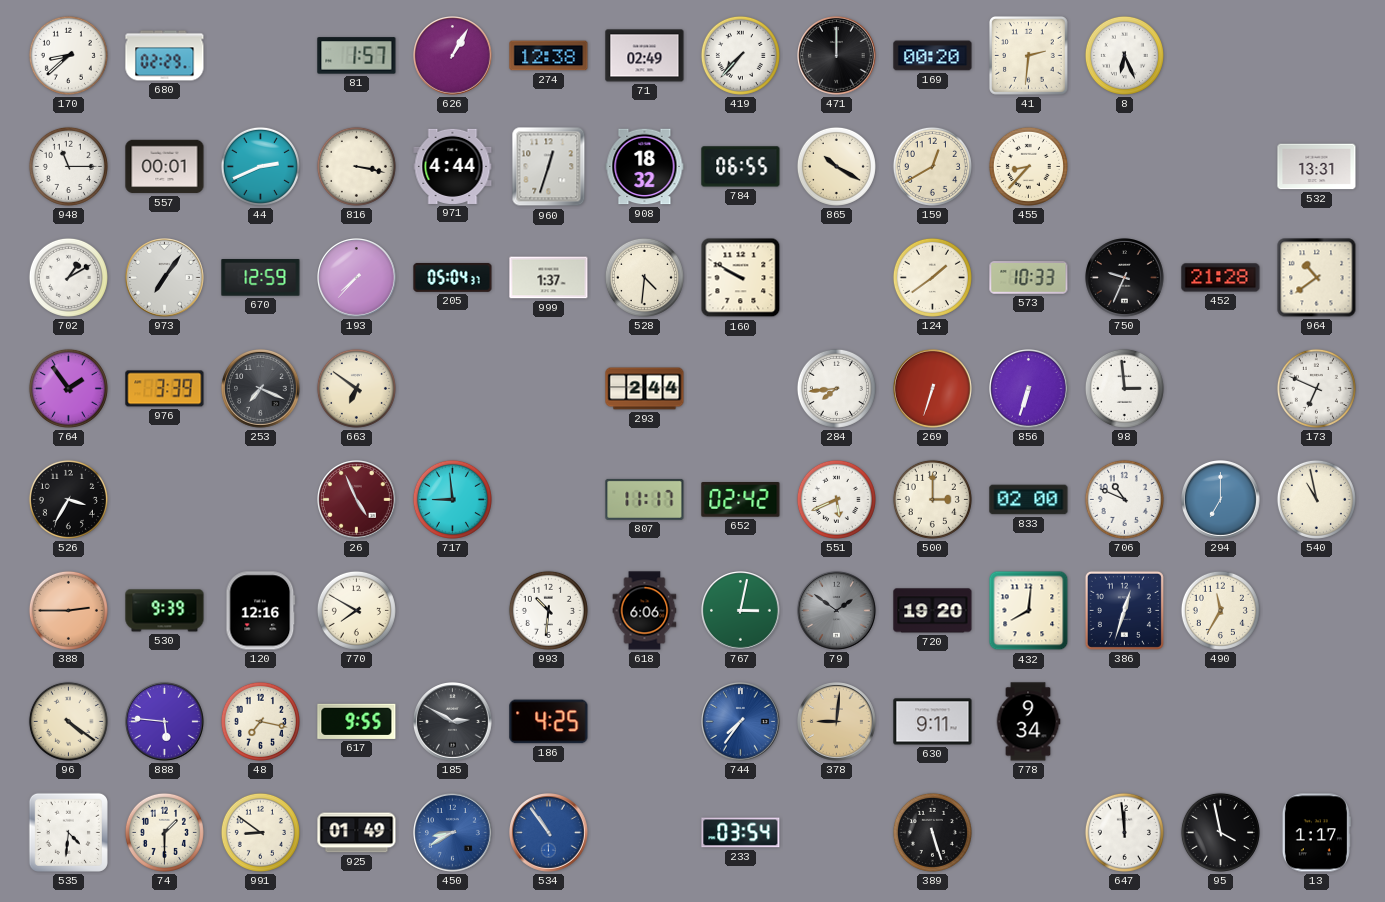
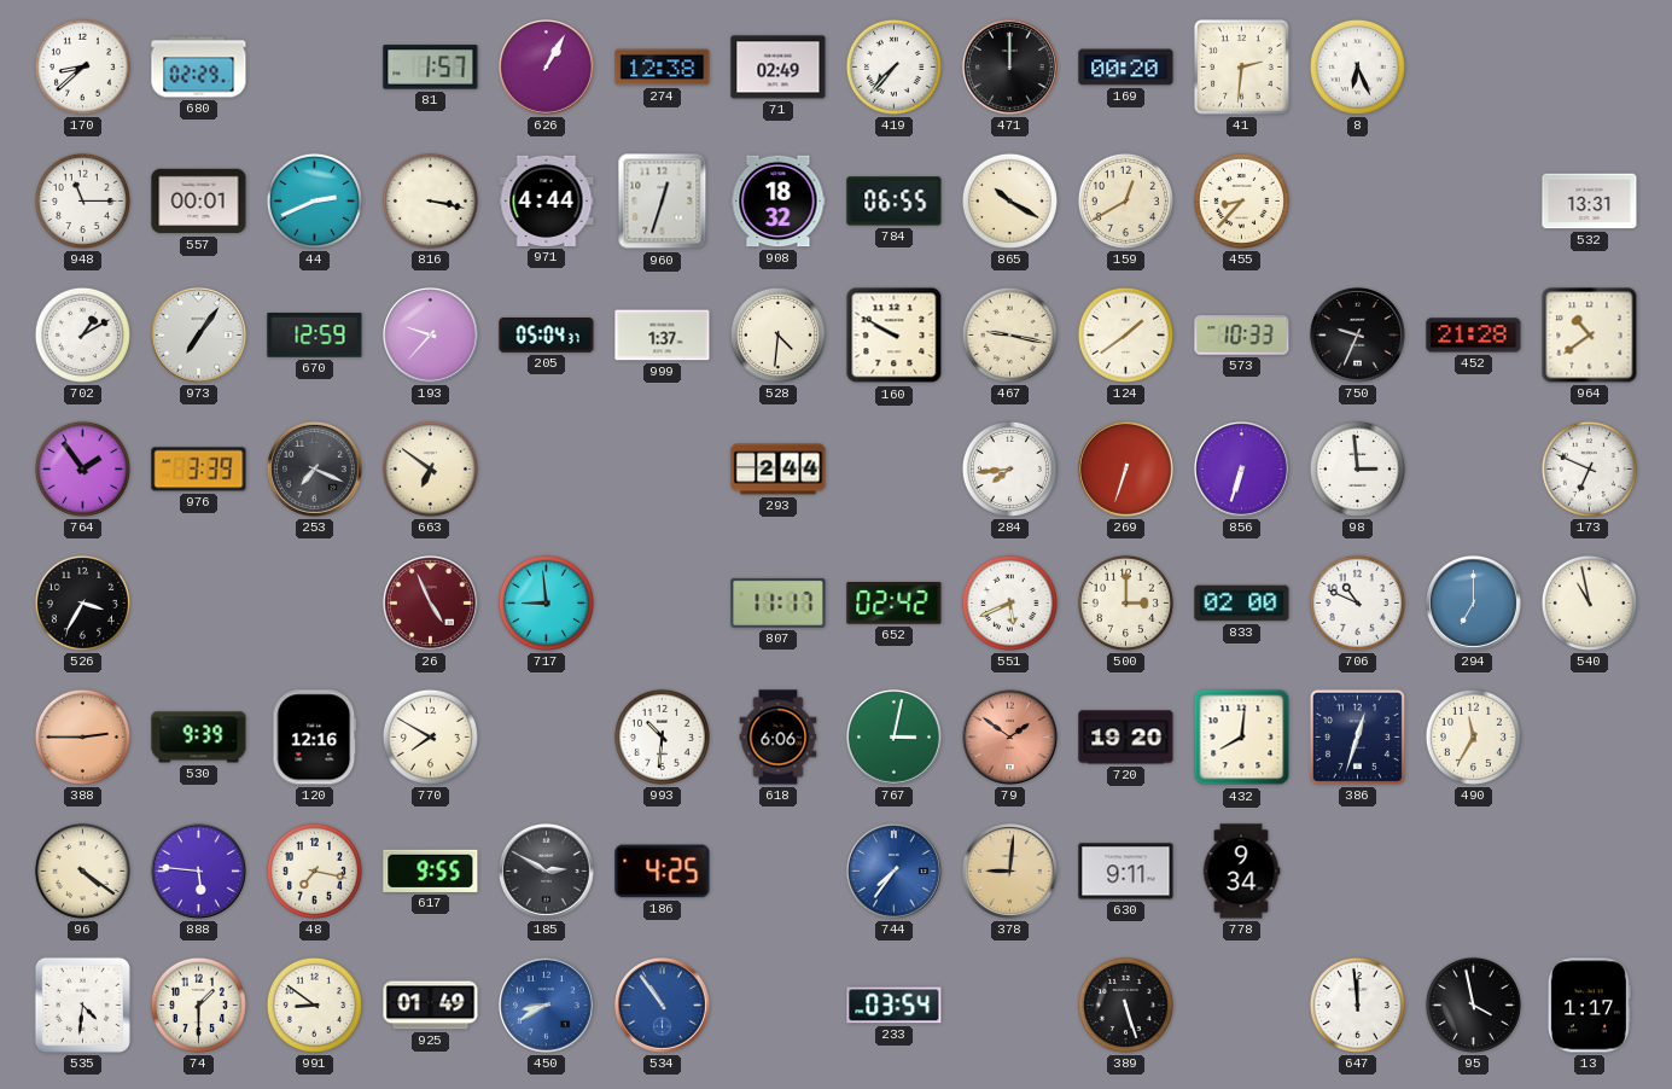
193: 7:37 -> 9:37
467: none -> 9:17
79 dial: grey -> salmon
